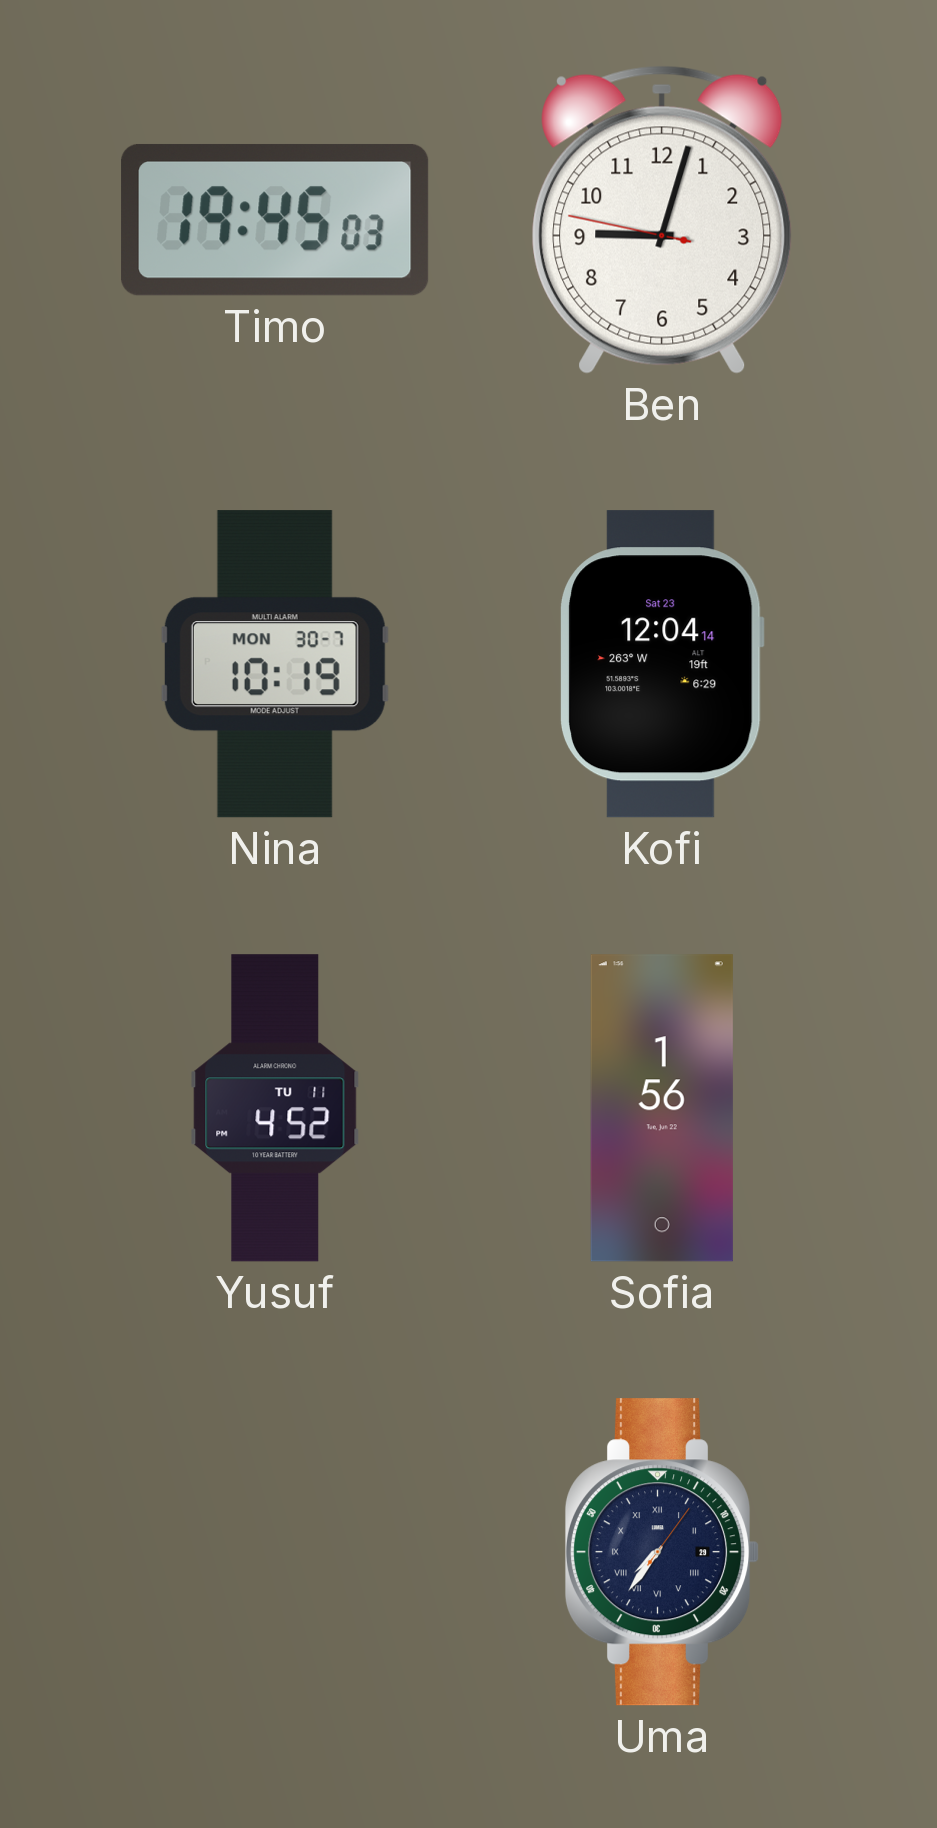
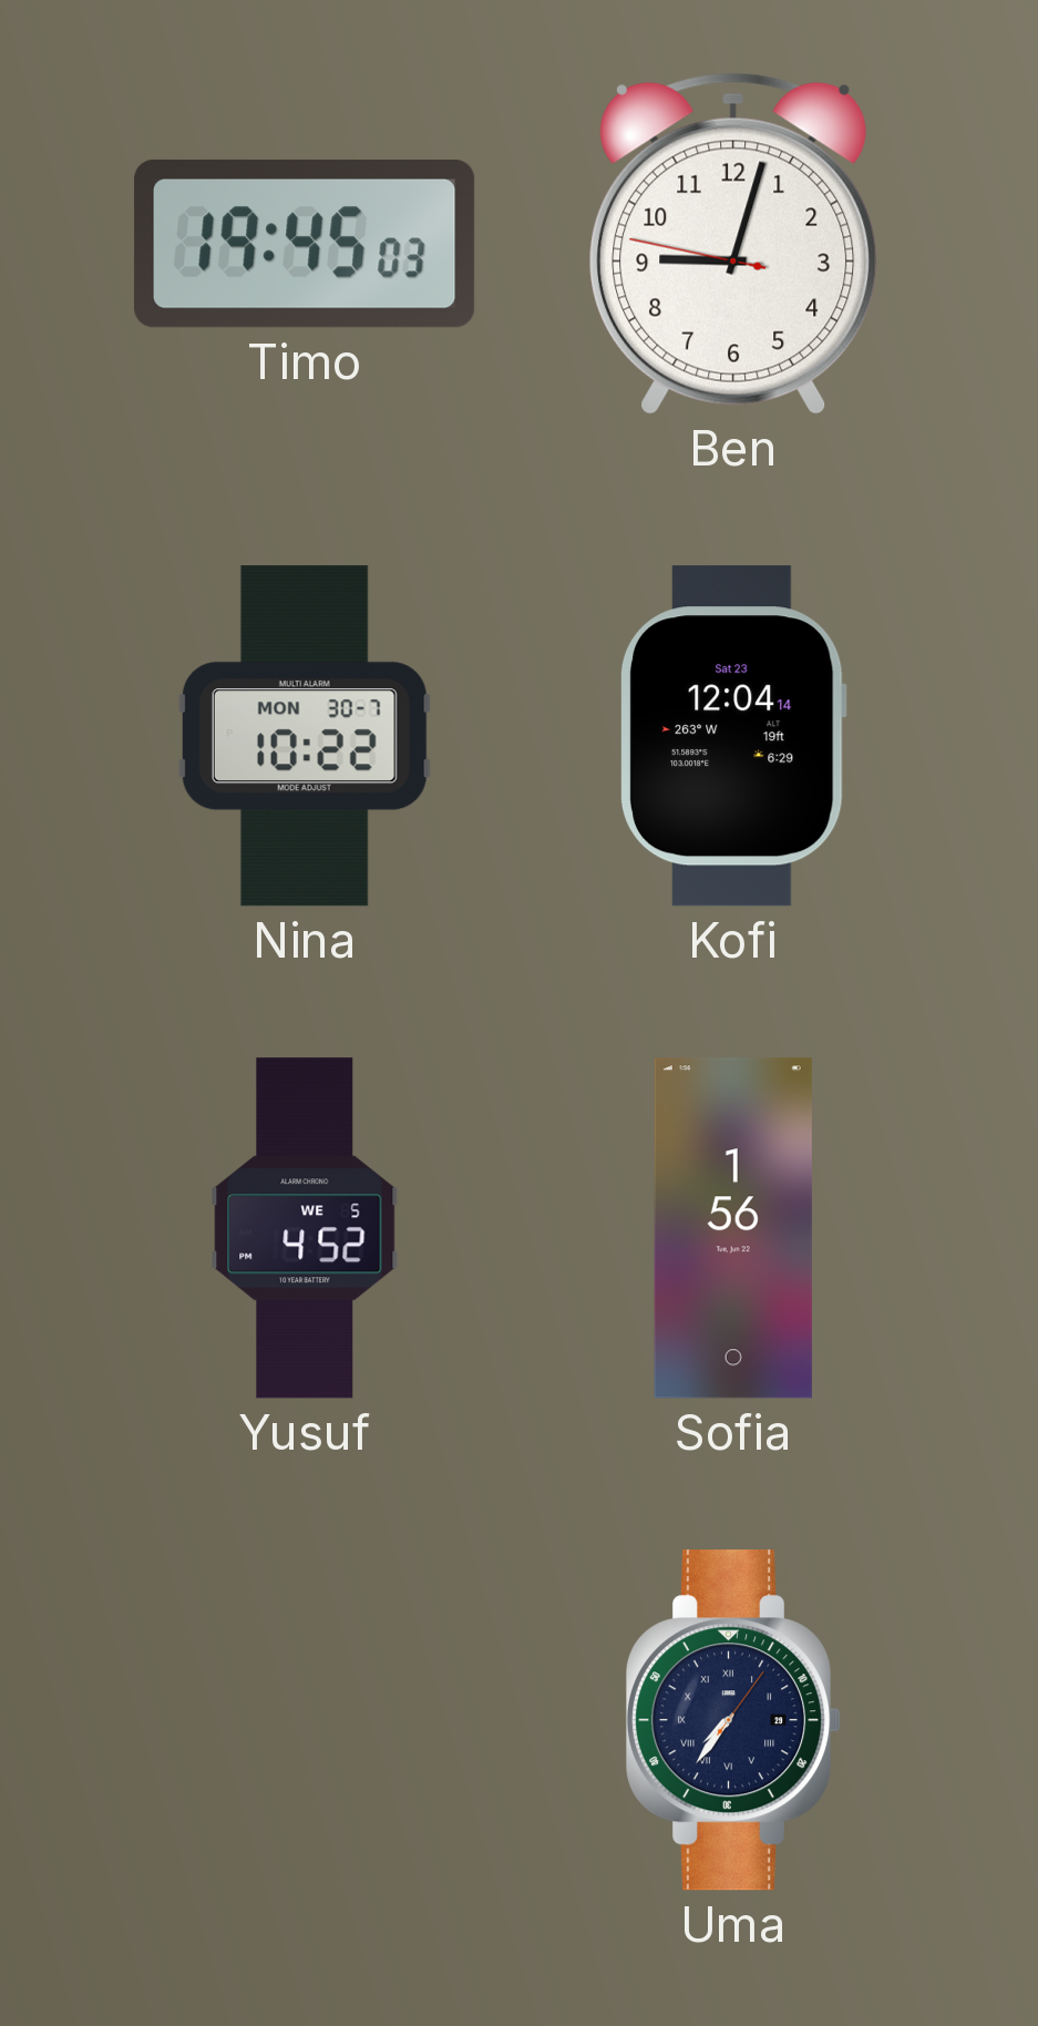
Nina: 10:19 -> 10:22
Yusuf date: TU 11 -> WE 5
